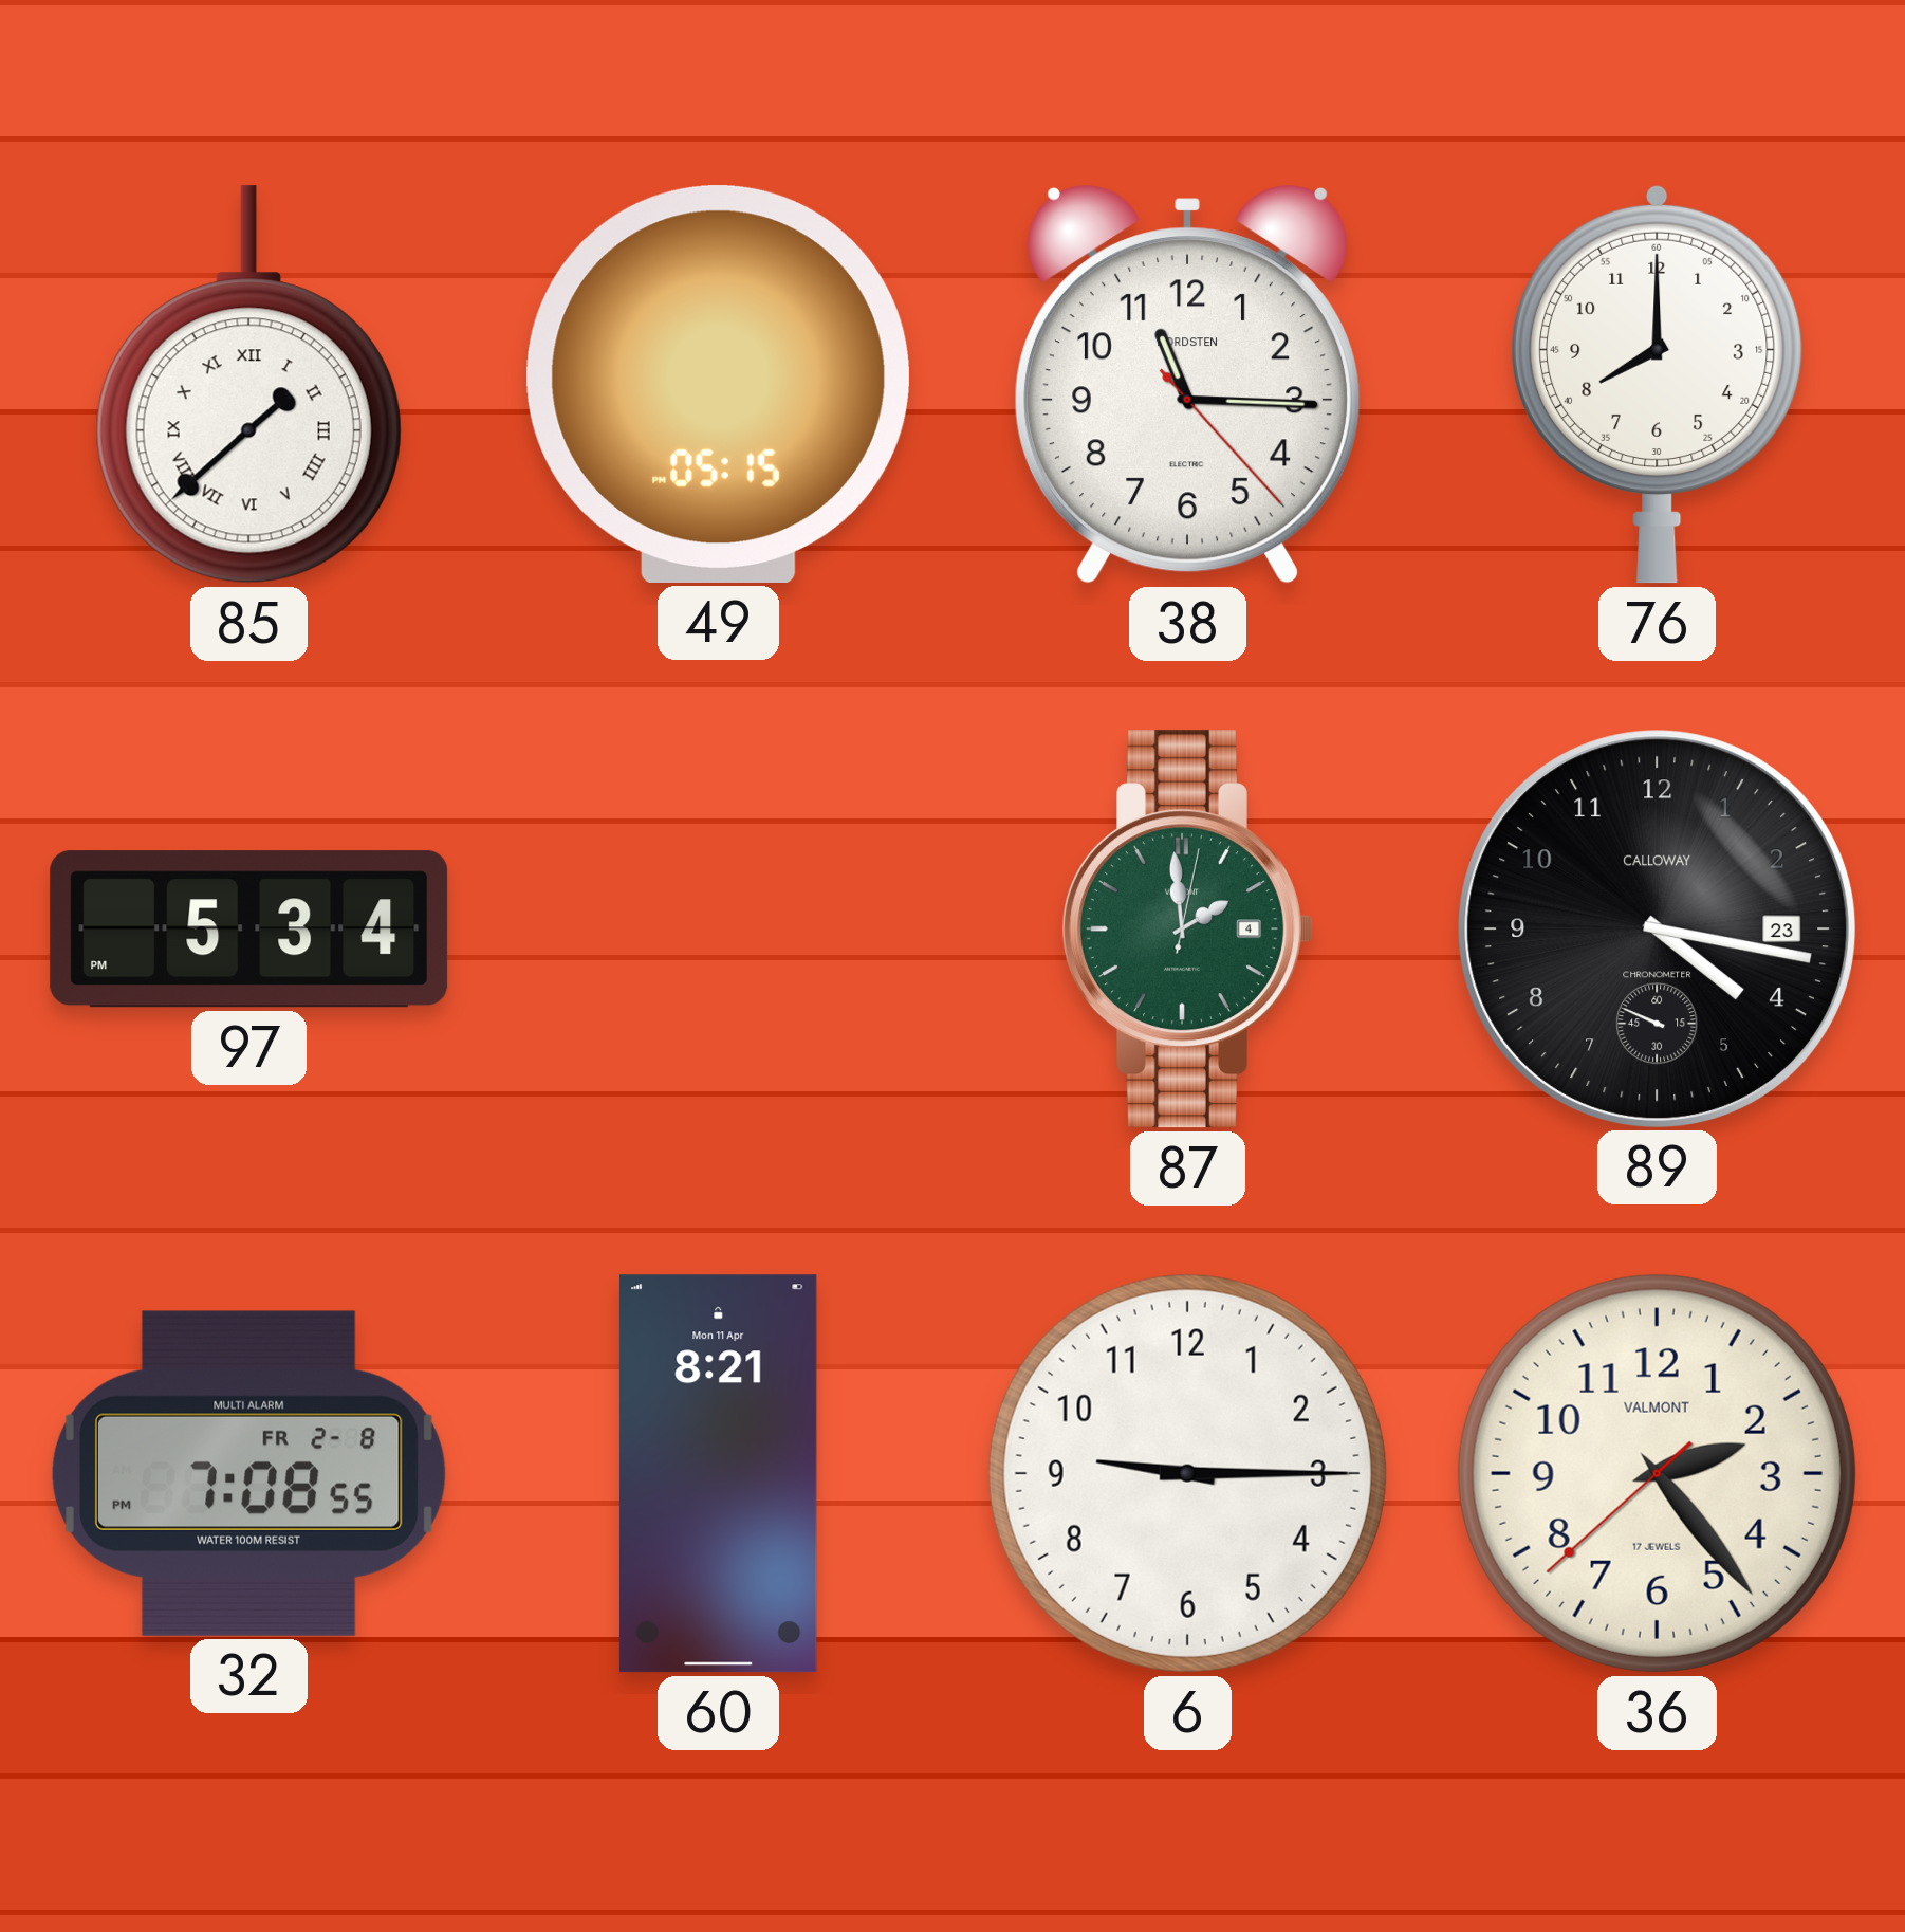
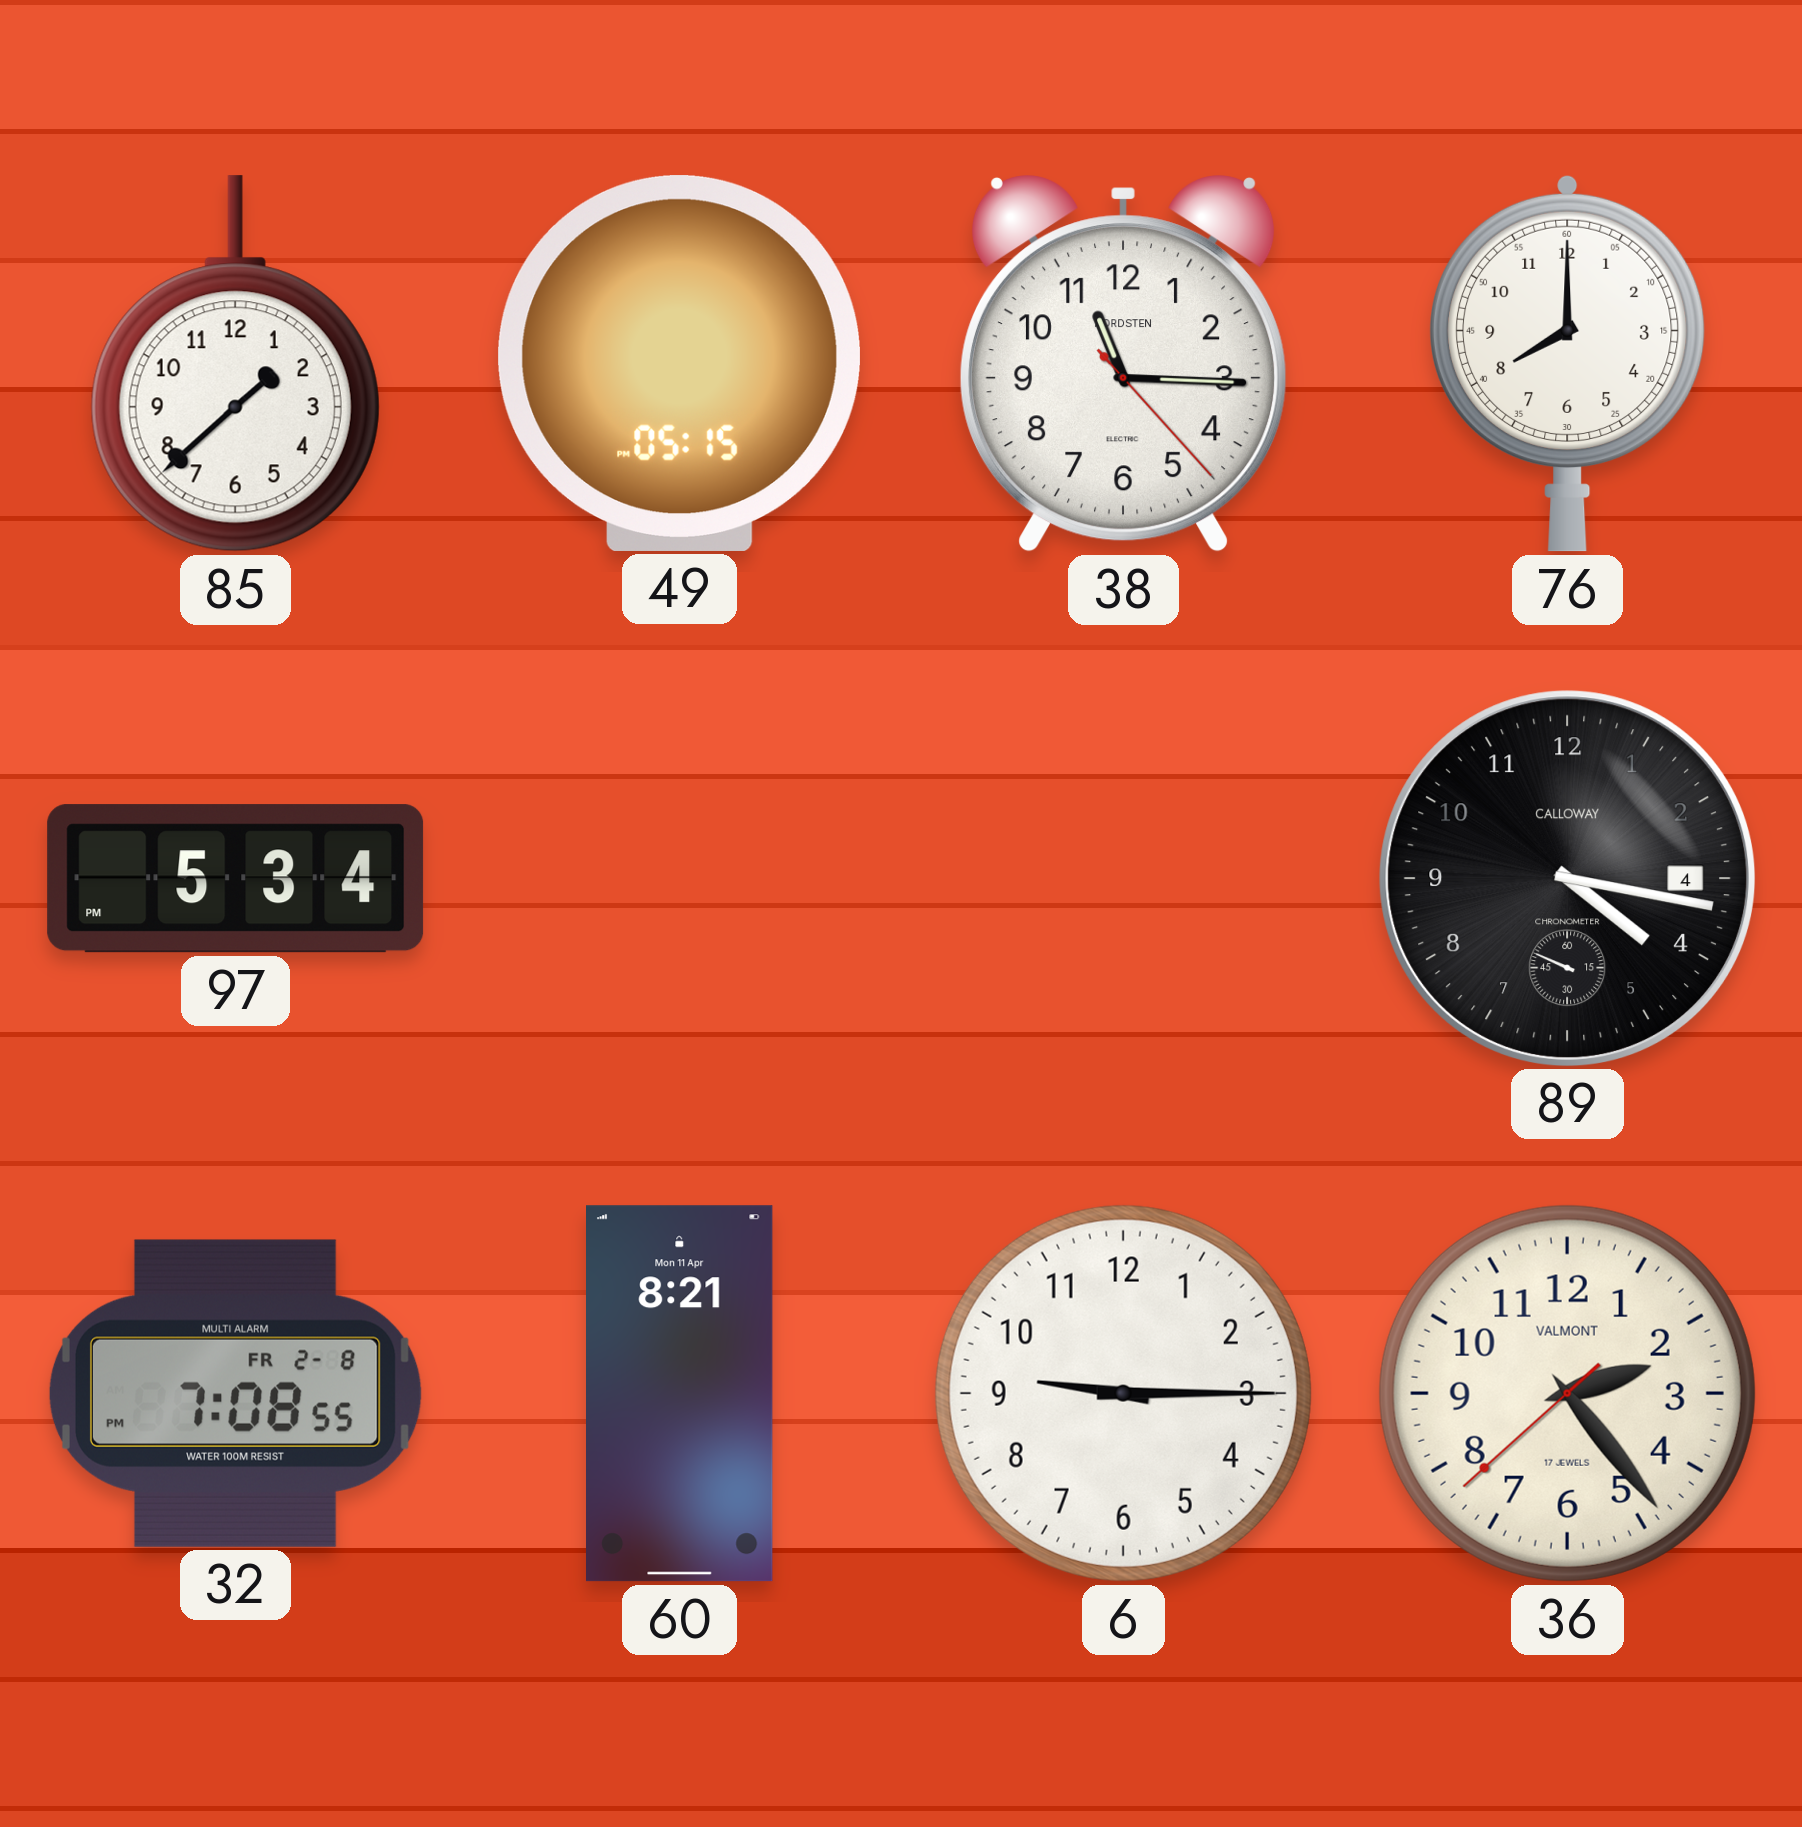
85 numerals: Roman -> Arabic
87: 1:59 -> none
89 date: 23 -> 4
